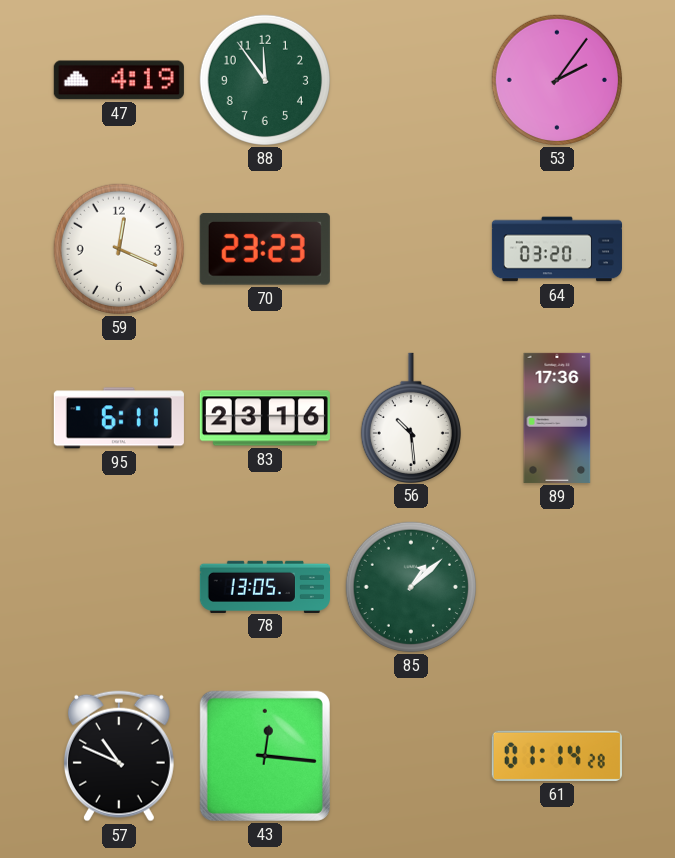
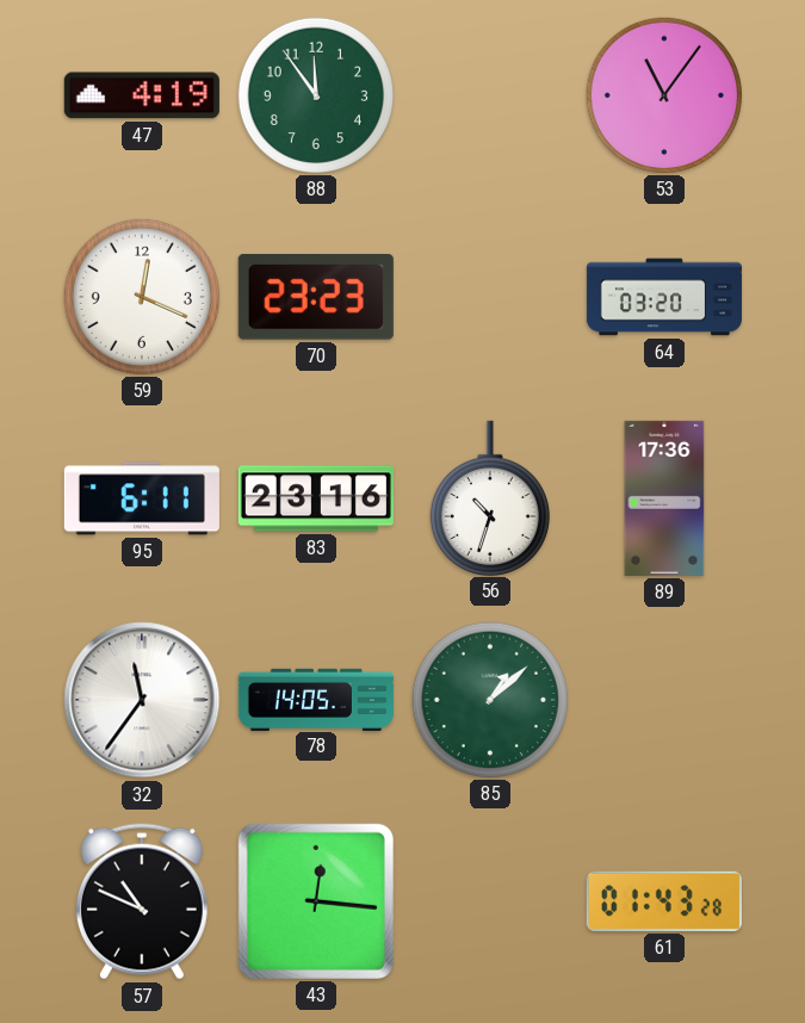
53: 2:06 -> 11:06
56: 10:29 -> 10:33
32: none -> 11:36
78: 13:05 -> 14:05
61: 01:14 -> 01:43
